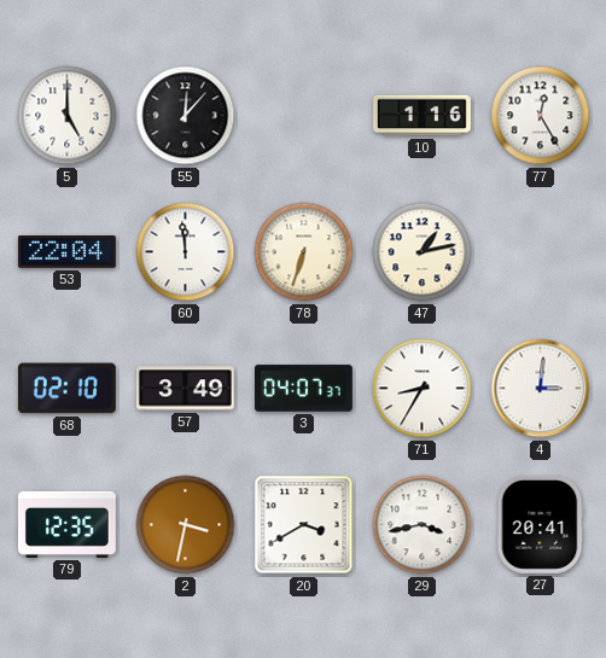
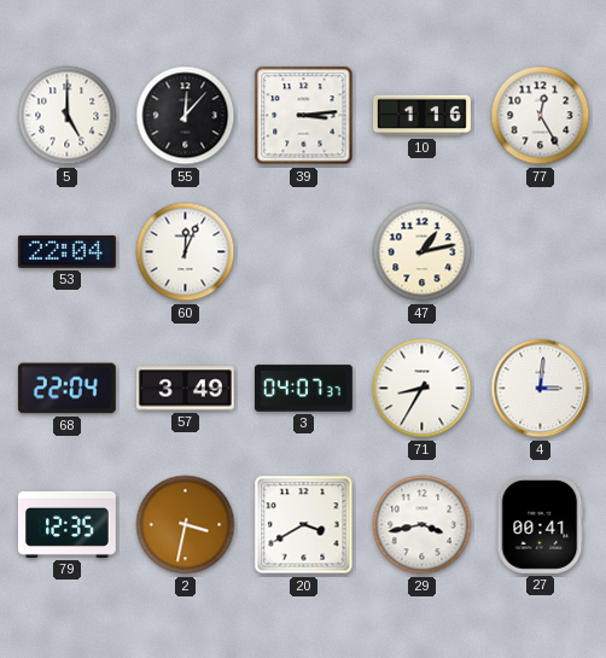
39: none -> 3:14
60: 11:59 -> 12:04
78: 6:33 -> none
68: 02:10 -> 22:04
27: 20:41 -> 00:41
